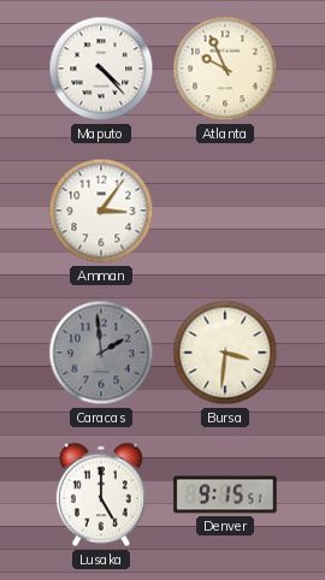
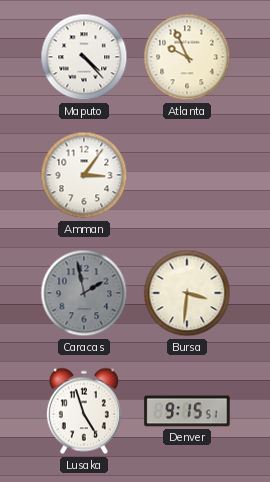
Caracas: 1:59 -> 1:58
Lusaka: 5:00 -> 4:57
